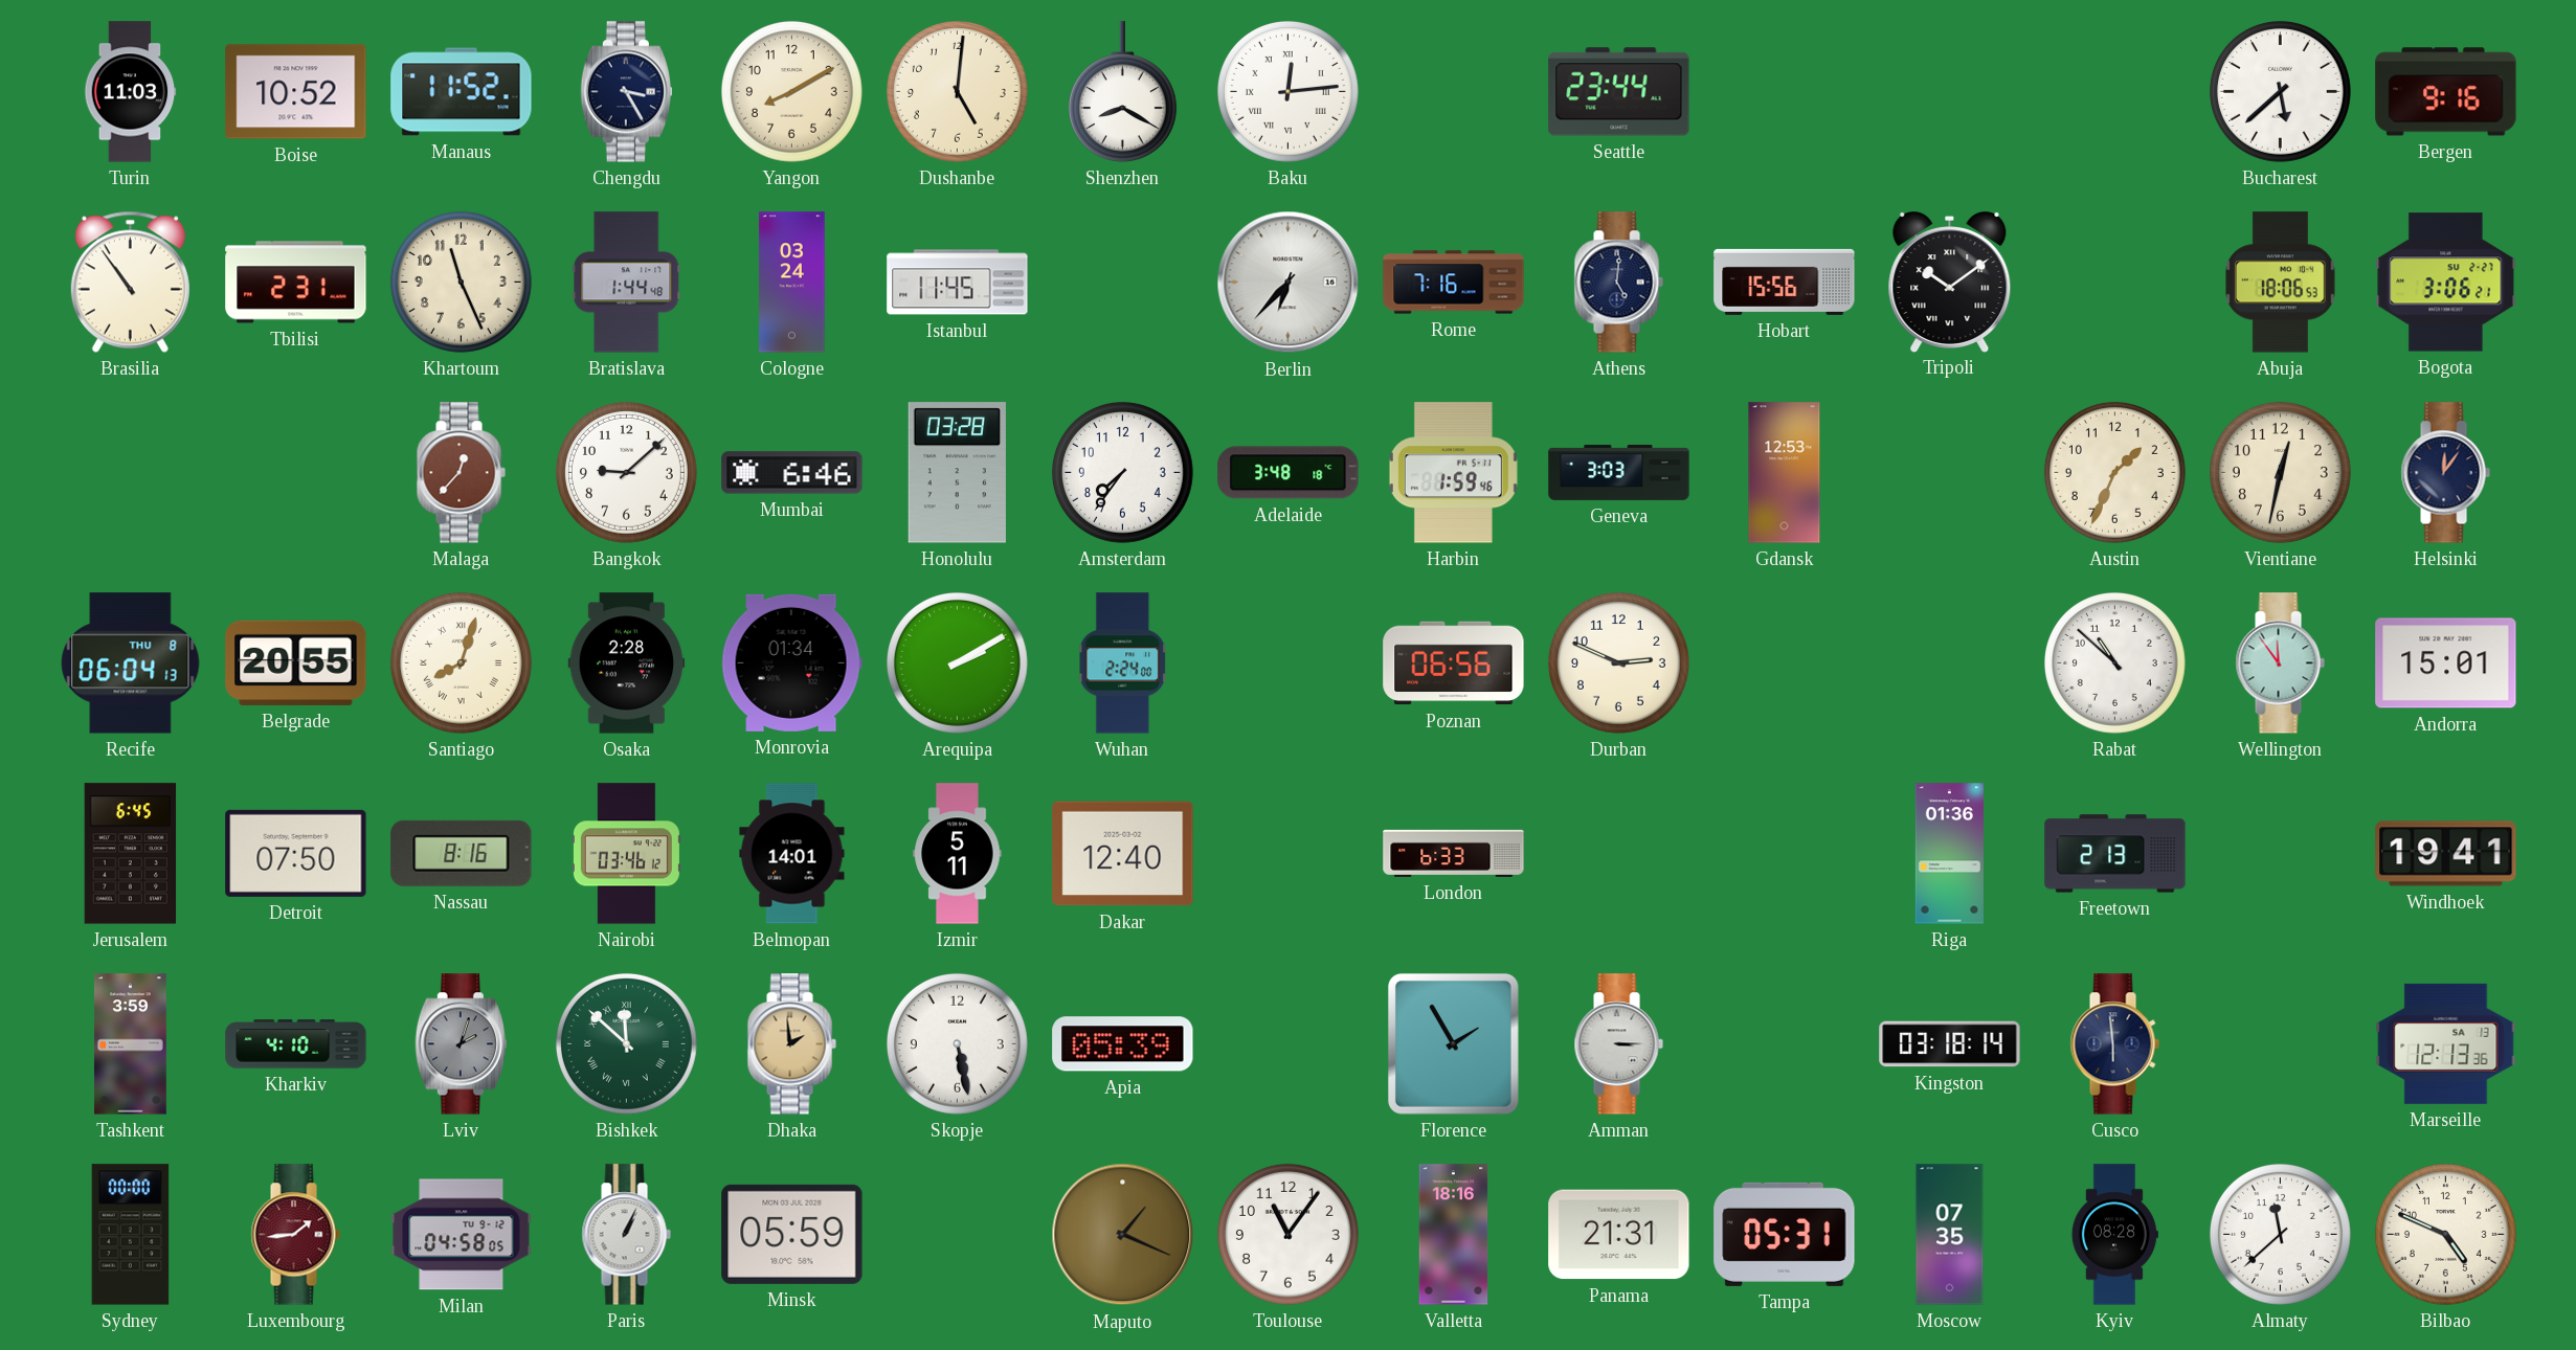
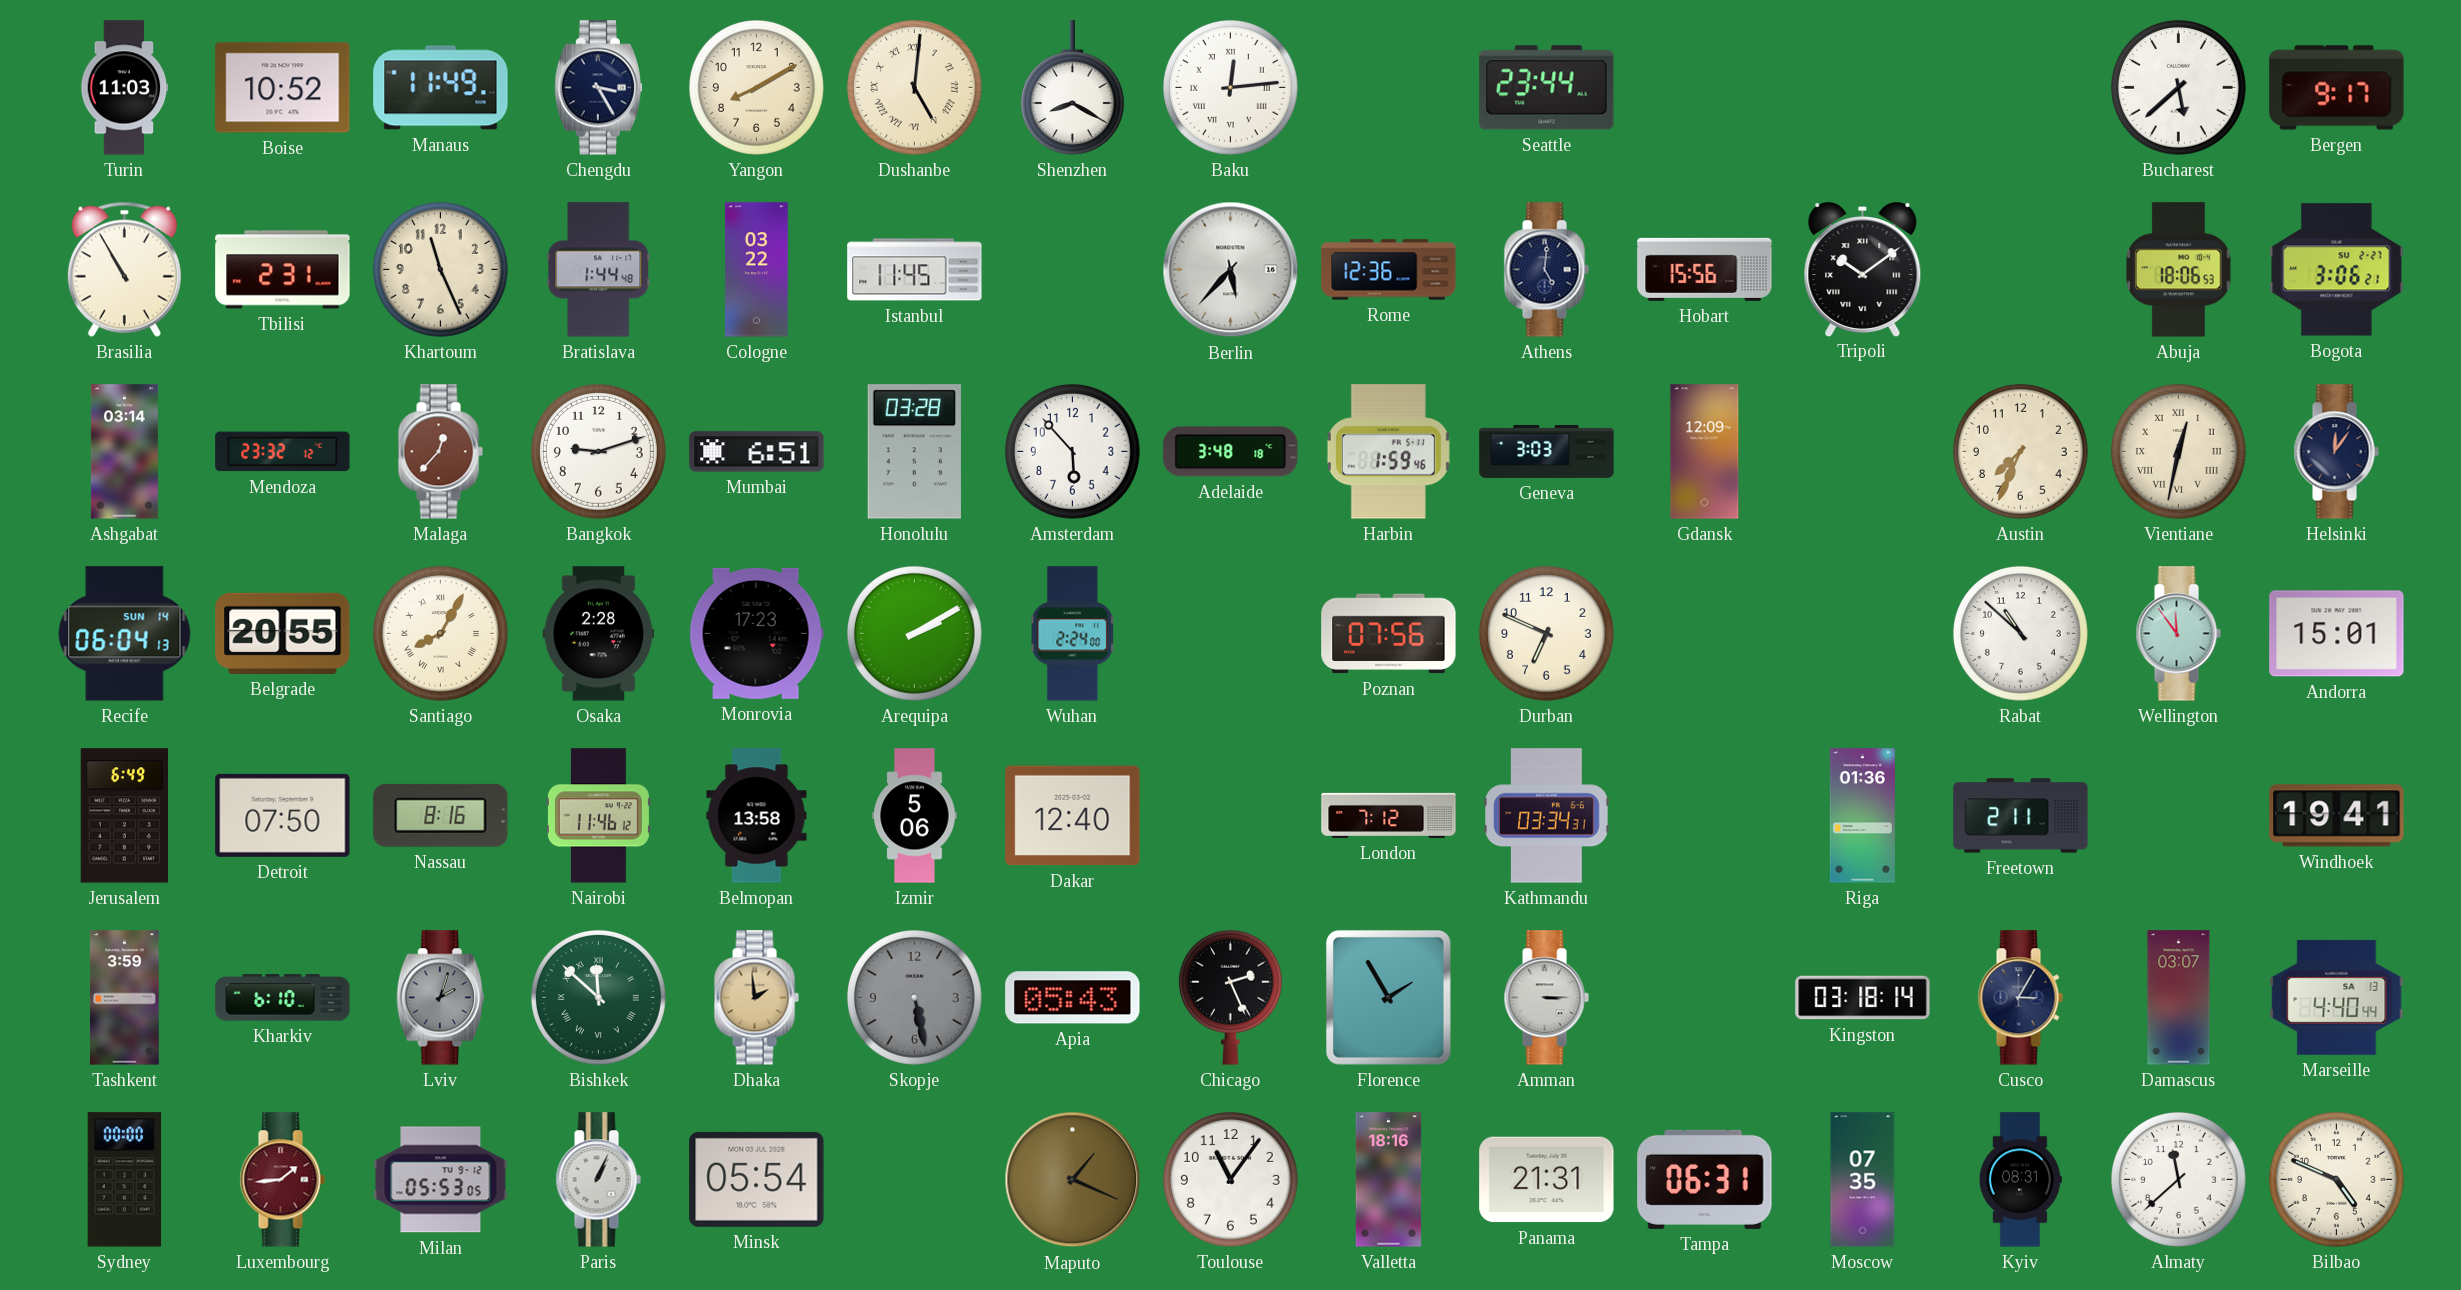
Manaus: 11:52 -> 11:49
Dushanbe numerals: Arabic -> Roman
Bergen: 9:16 -> 9:17
Brasilia: 10:54 -> 10:55
Cologne: 03:24 -> 03:22
Berlin: 6:37 -> 5:37
Rome: 7:16 -> 12:36
Ashgabat: none -> 03:14
Mendoza: none -> 23:32
Bangkok: 9:08 -> 9:12
Mumbai: 6:46 -> 6:51
Amsterdam: 7:36 -> 5:53
Gdansk: 12:53 -> 12:09
Austin: 1:34 -> 7:34
Vientiane numerals: Arabic -> Roman
Recife date: THU 8 -> SUN 14
Santiago: 8:03 -> 8:05
Monrovia: 01:34 -> 17:23
Poznan: 06:56 -> 07:56
Durban: 2:49 -> 6:49
Jerusalem: 6:45 -> 6:49
Nairobi: 03:46 -> 11:46
Belmopan: 14:01 -> 13:58
Izmir: 5:11 -> 5:06
London: 6:33 -> 7:12
Kathmandu: none -> 03:34
Freetown: 2:13 -> 2:11
Kharkiv: 4:10 -> 6:10
Skopje dial: white -> grey
Apia: 05:39 -> 05:43
Chicago: none -> 2:26
Cusco: 5:59 -> 3:05
Damascus: none -> 03:07
Marseille: 12:13 -> 4:40
Milan: 04:58 -> 05:53
Minsk: 05:59 -> 05:54
Tampa: 05:31 -> 06:31
Kyiv: 08:28 -> 08:31
